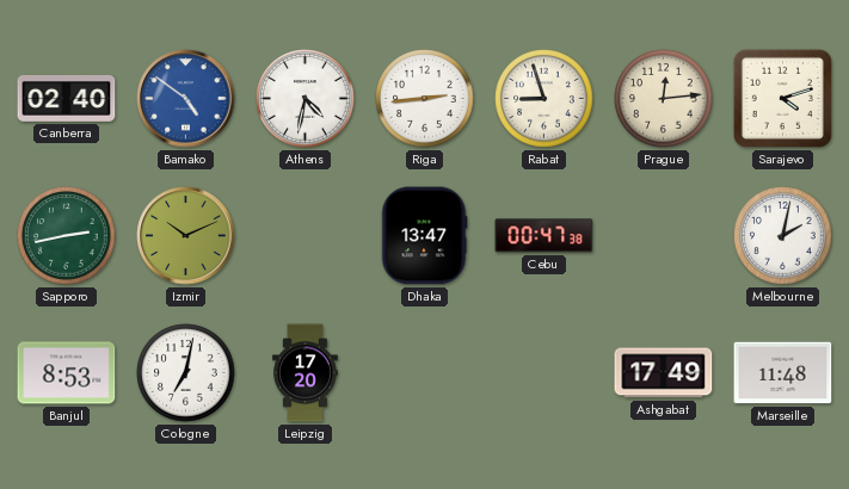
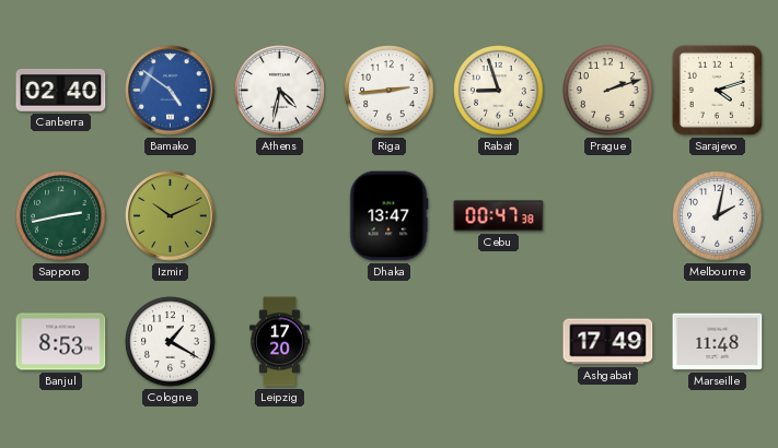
Prague: 12:14 -> 2:12
Cologne: 7:02 -> 1:20
